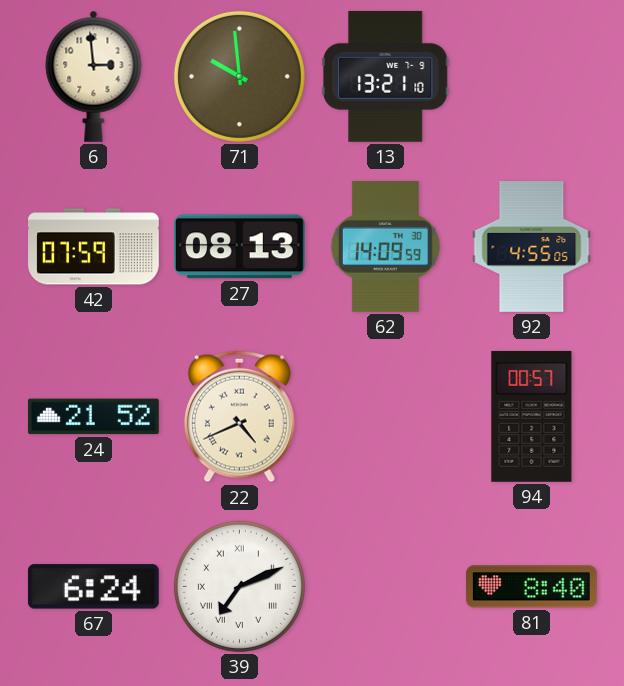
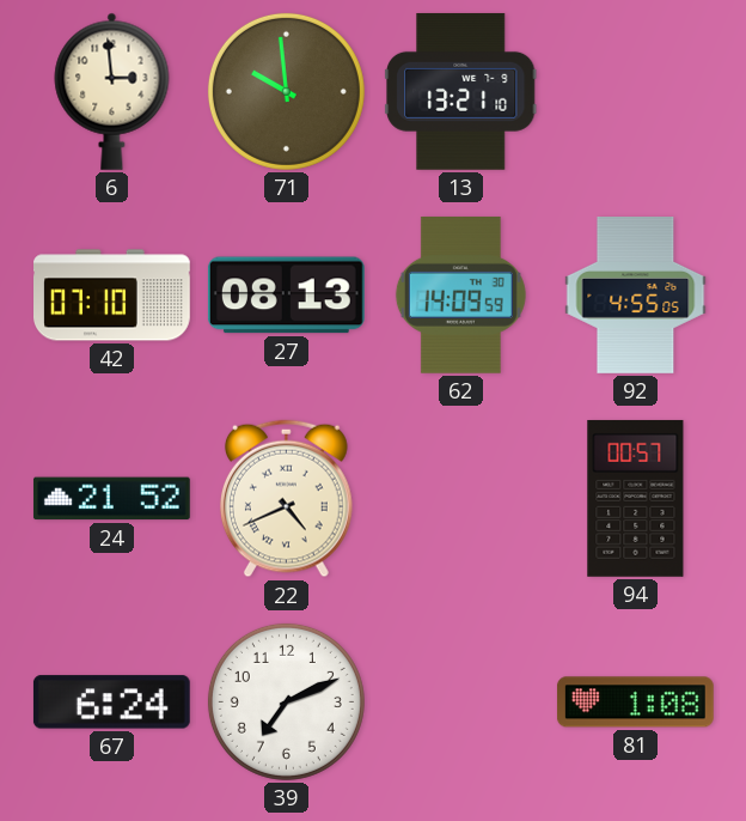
42: 07:59 -> 07:10
39 numerals: Roman -> Arabic
81: 8:40 -> 1:08
